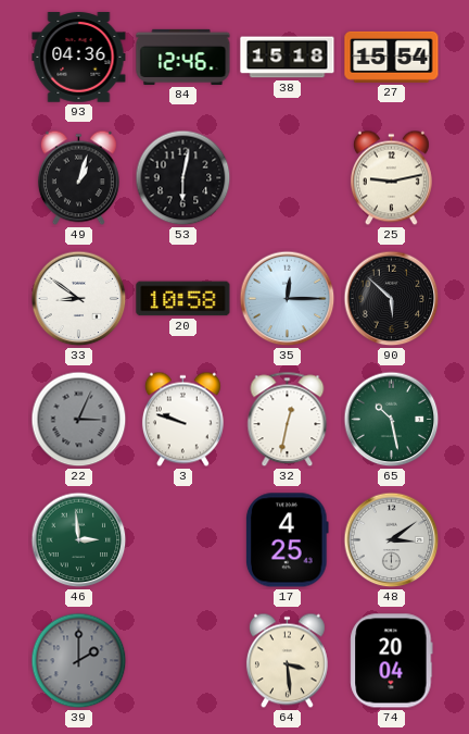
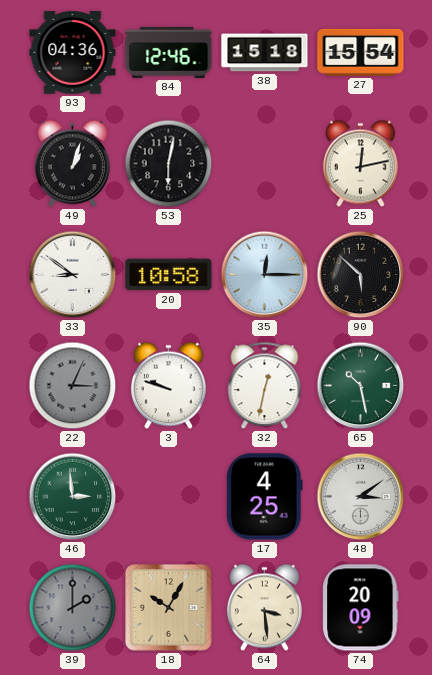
25: 9:13 -> 12:13
18: none -> 10:05
74: 20:04 -> 20:09
